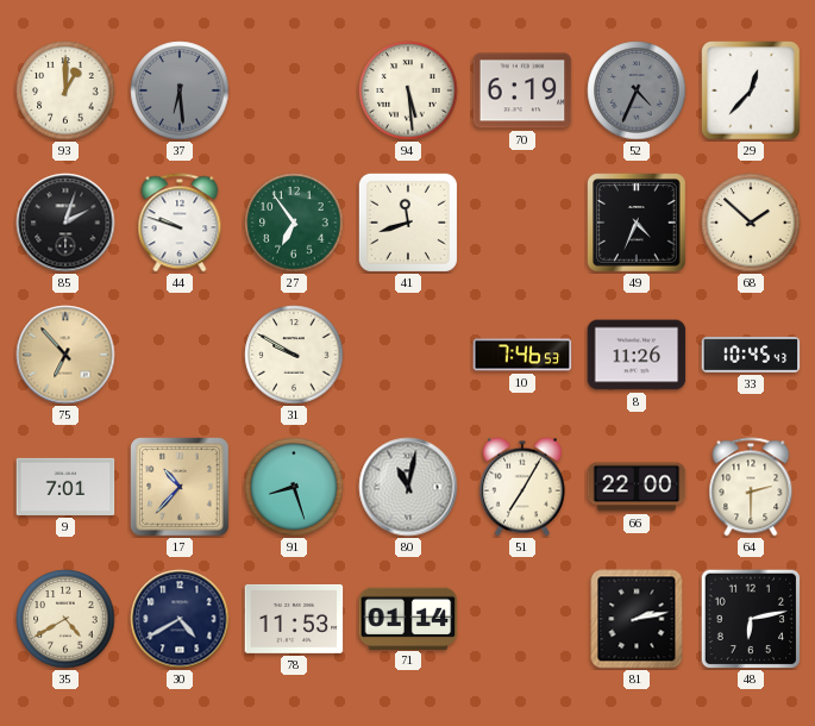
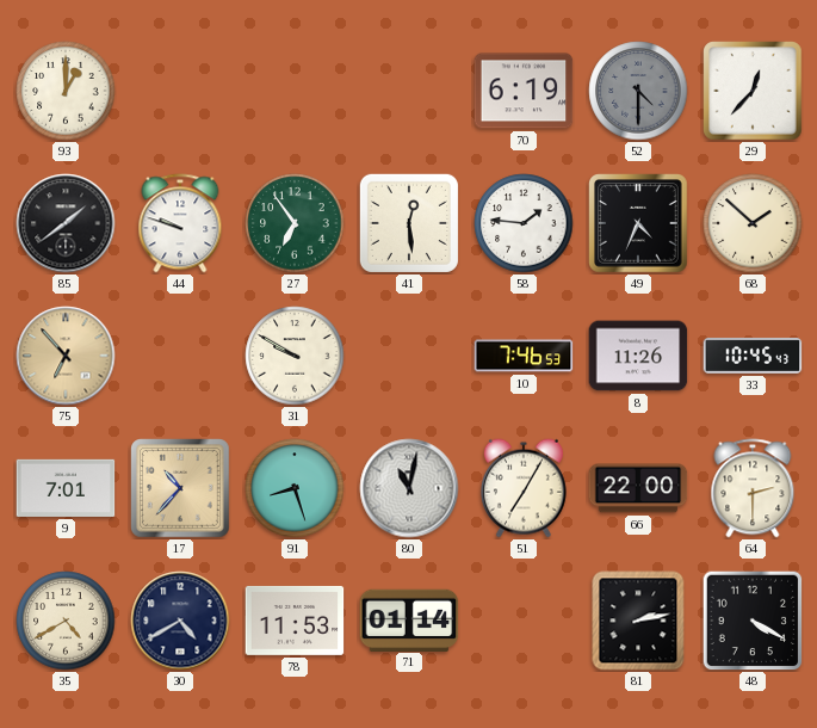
37: 6:29 -> none
94: 5:29 -> none
52: 4:34 -> 4:30
85: 2:03 -> 1:39
41: 11:42 -> 12:29
58: none -> 1:46
48: 6:13 -> 4:20
